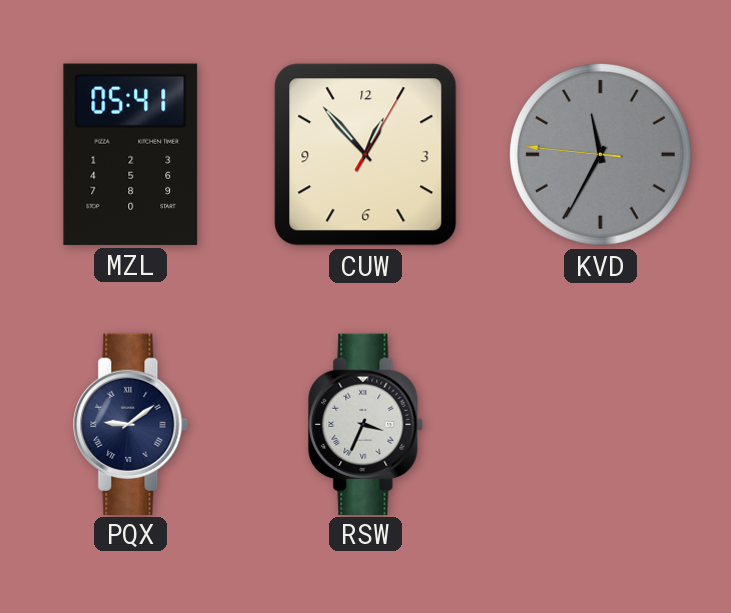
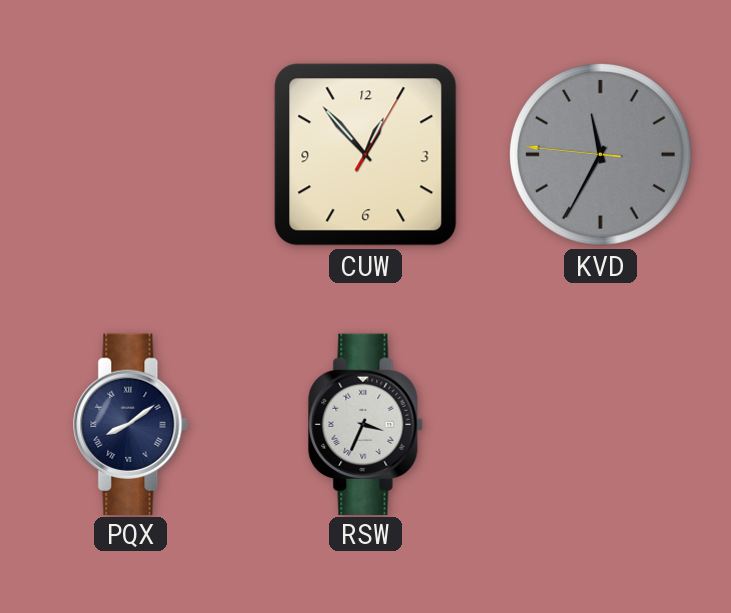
MZL: 05:41 -> none
PQX: 9:09 -> 8:09
